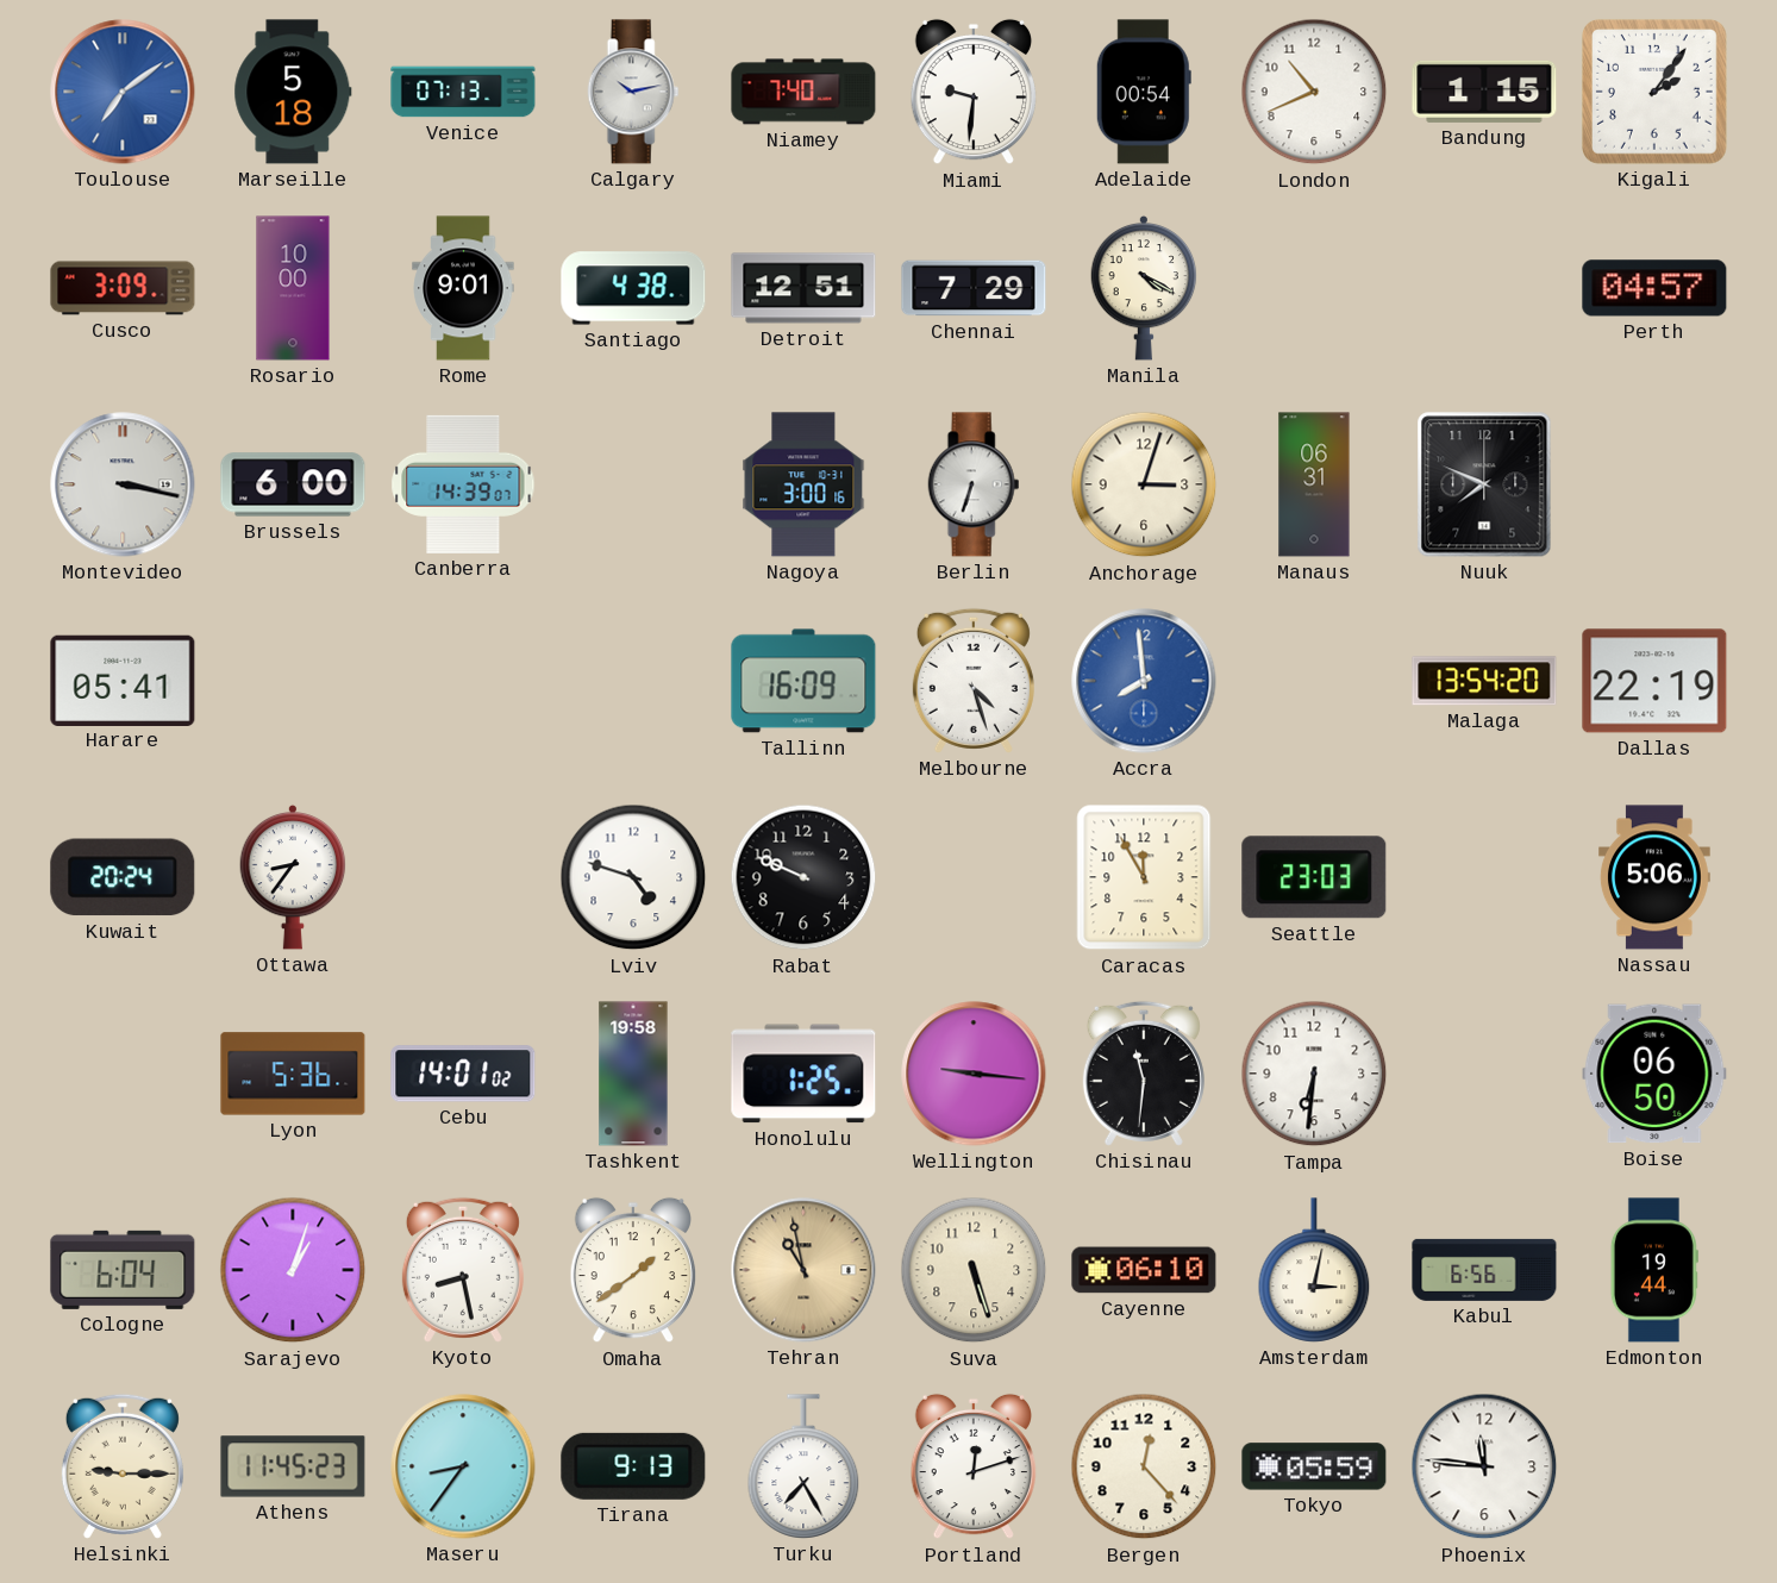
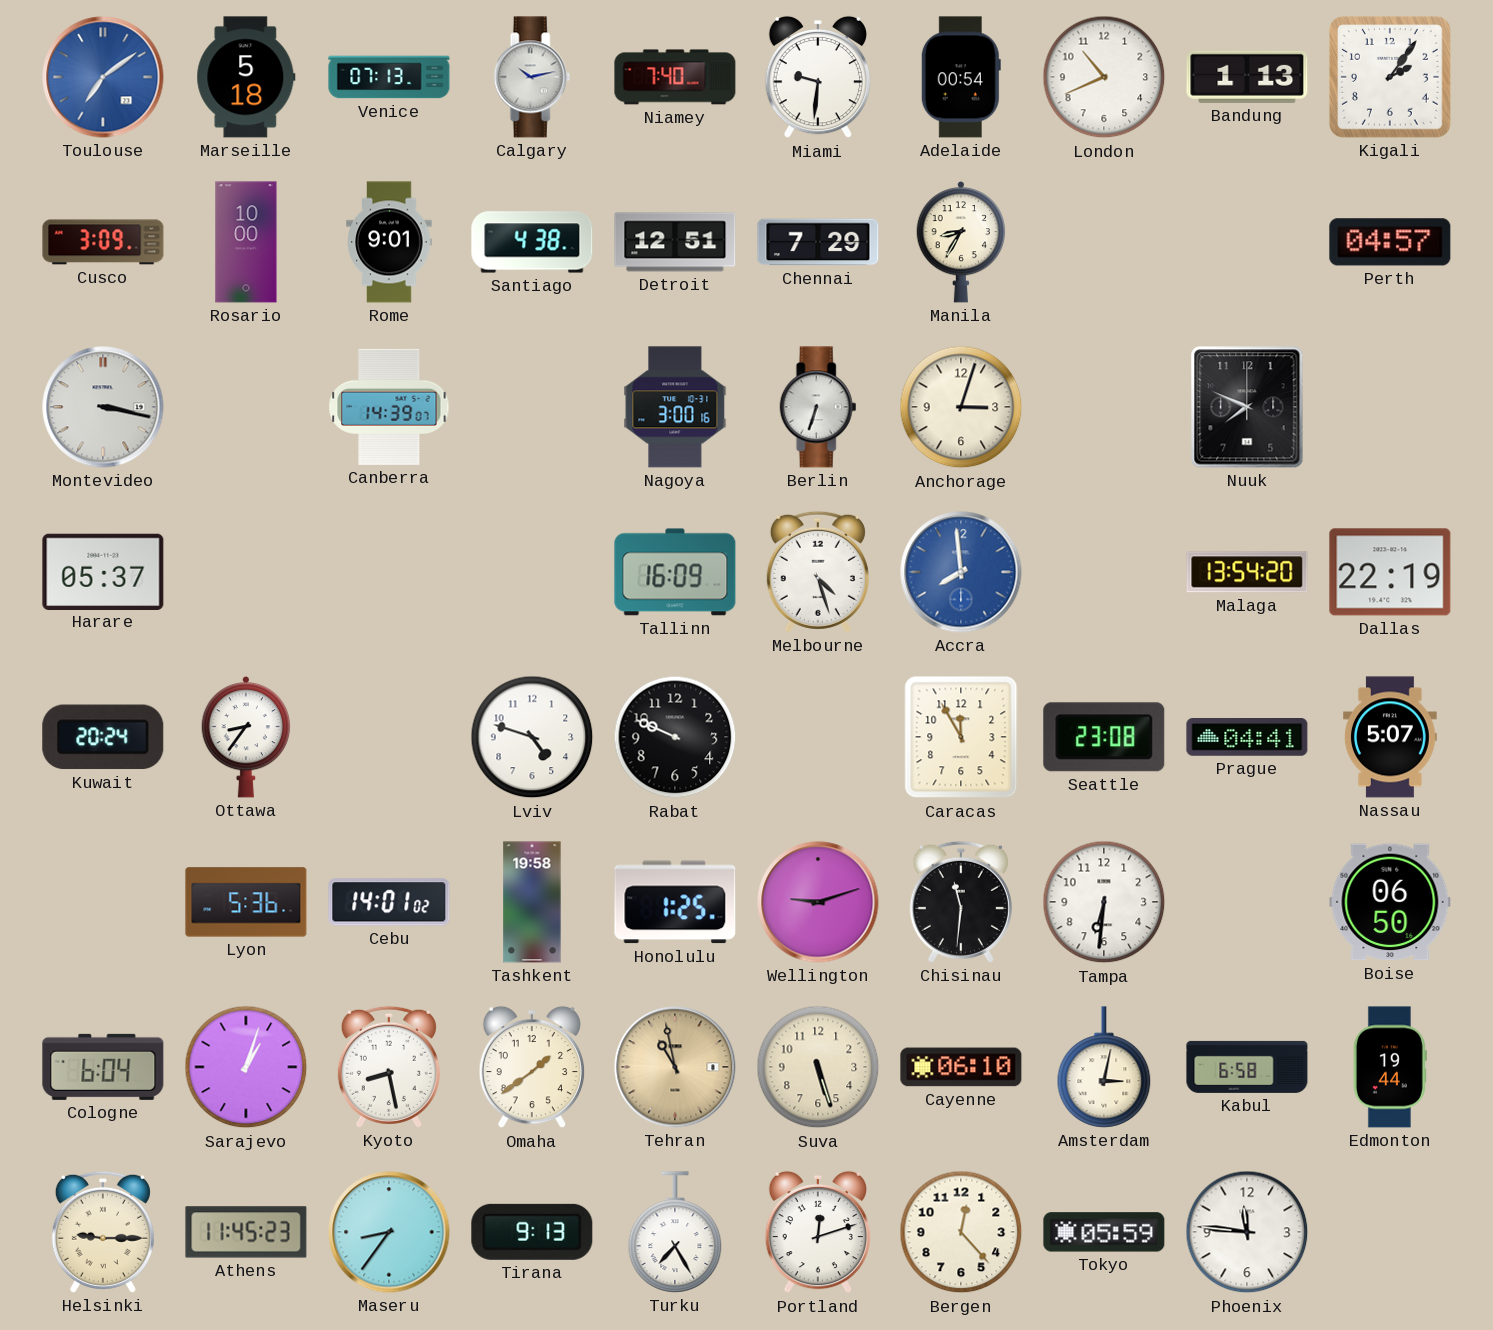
Bandung: 1:15 -> 1:13
Manila: 4:20 -> 8:35
Brussels: 6:00 -> none
Manaus: 06:31 -> none
Harare: 05:41 -> 05:37
Seattle: 23:03 -> 23:08
Prague: none -> 04:41
Nassau: 5:06 -> 5:07
Wellington: 9:16 -> 9:12
Kabul: 6:56 -> 6:58
